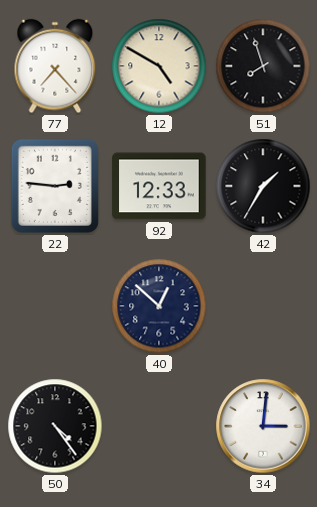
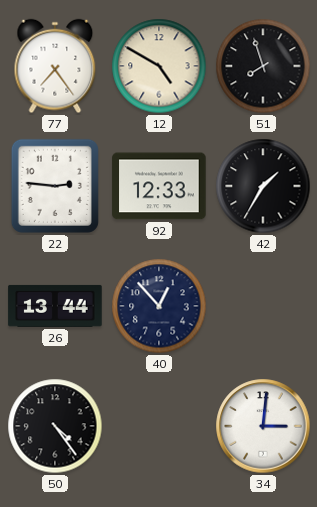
77: 7:23 -> 7:24
26: none -> 13:44
40: 12:52 -> 12:53
